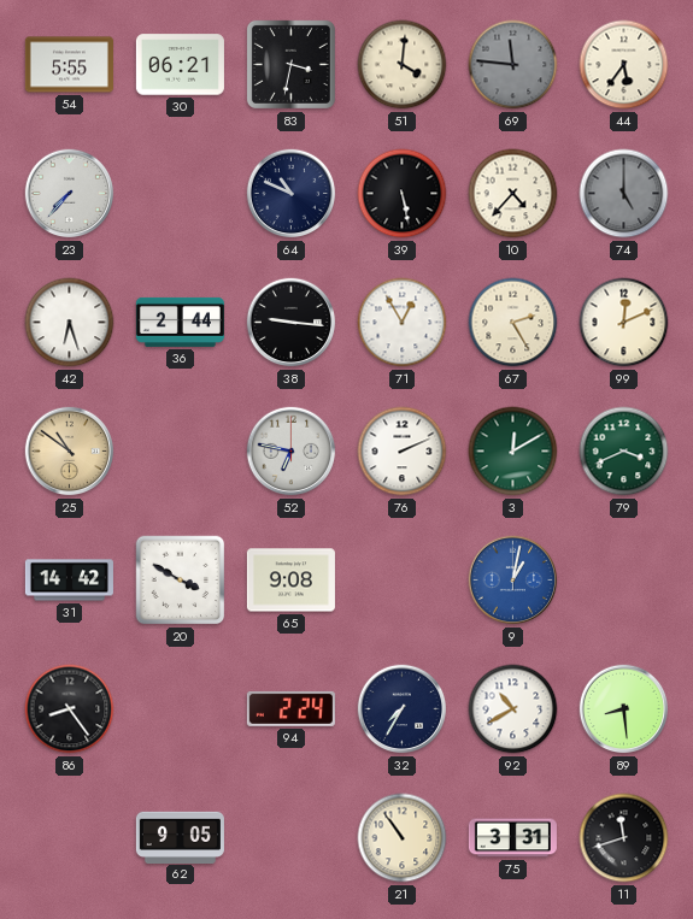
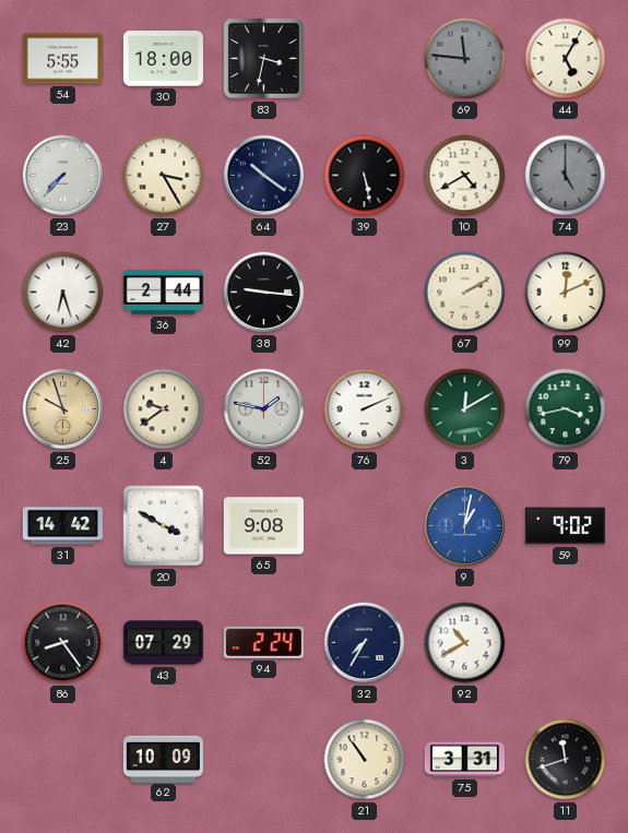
30: 06:21 -> 18:00
51: 4:01 -> none
44: 5:36 -> 5:05
27: none -> 3:25
64: 10:49 -> 10:21
10: 4:37 -> 4:40
71: 12:55 -> none
67: 2:25 -> 2:10
25: 10:51 -> 9:57
4: none -> 9:39
52: 6:47 -> 1:47
79: 3:41 -> 3:43
59: none -> 9:02
43: none -> 07:29
89: 8:29 -> none
62: 9:05 -> 10:09
